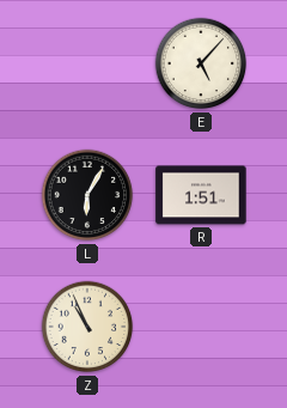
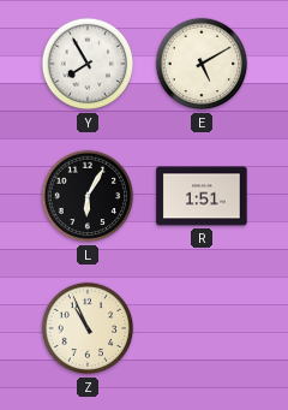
Y: none -> 7:55
E: 5:07 -> 5:10
